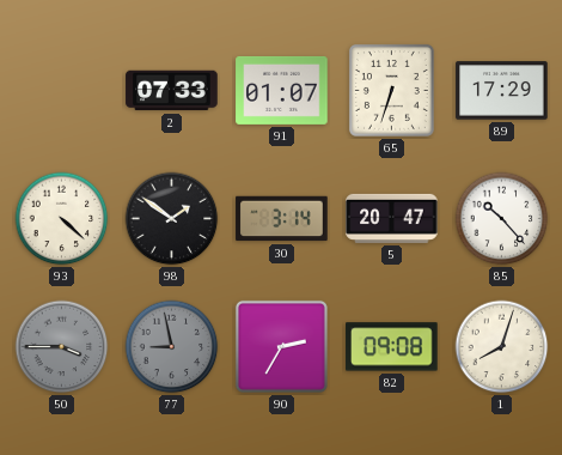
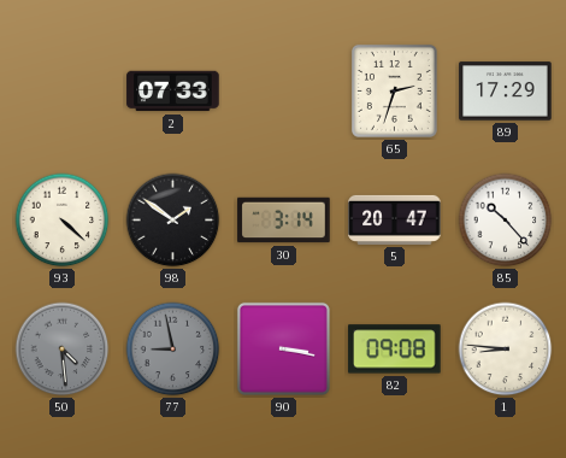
91: 01:07 -> none
65: 6:33 -> 2:33
50: 3:45 -> 4:29
90: 2:35 -> 3:17
1: 8:03 -> 8:46
